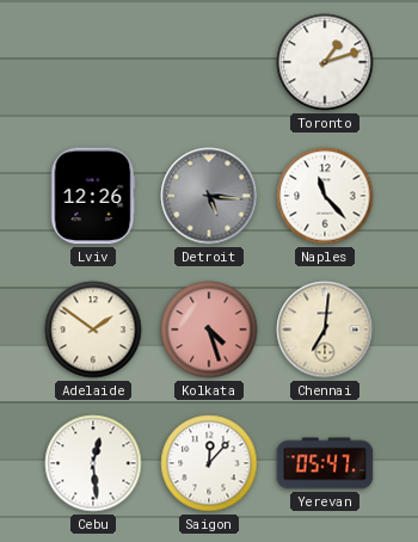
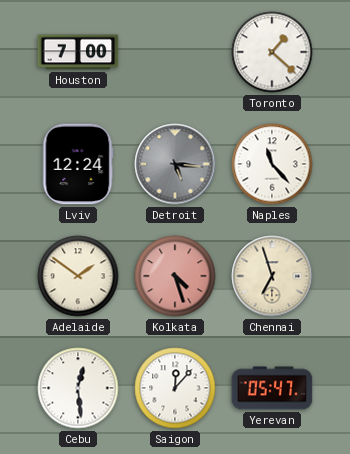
Houston: none -> 7:00
Toronto: 1:12 -> 1:22
Lviv: 12:26 -> 12:24
Chennai: 7:01 -> 6:57
